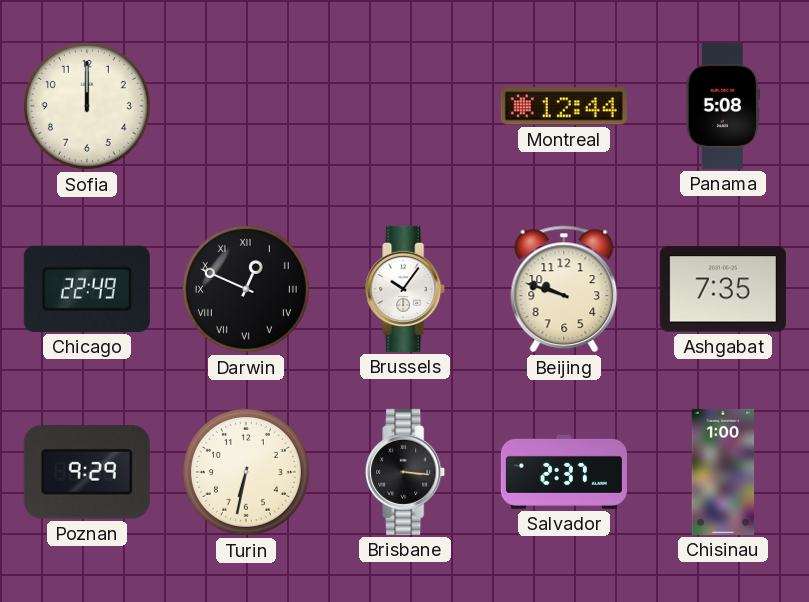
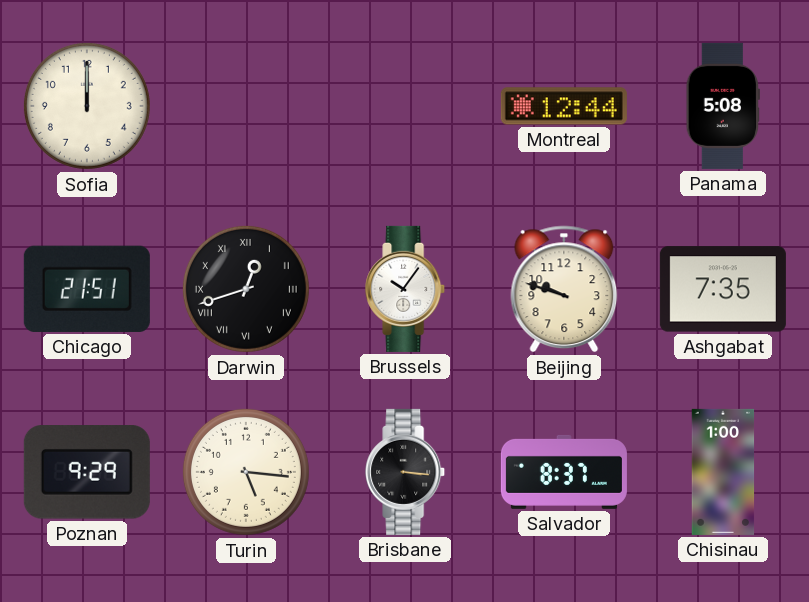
Chicago: 22:49 -> 21:51
Darwin: 12:49 -> 12:42
Turin: 6:32 -> 5:16
Salvador: 2:37 -> 8:37
